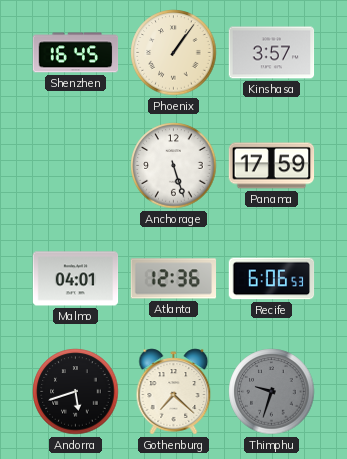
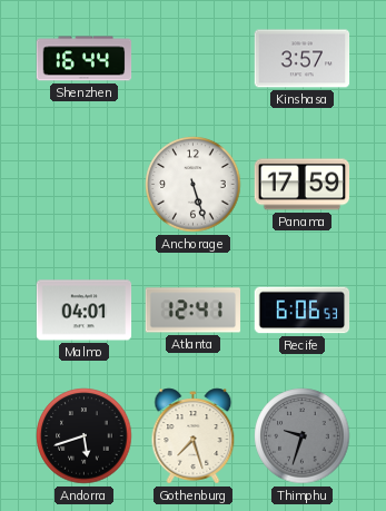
Shenzhen: 16:45 -> 16:44
Phoenix: 1:06 -> none
Atlanta: 12:36 -> 12:41
Gothenburg: 7:22 -> 7:27
